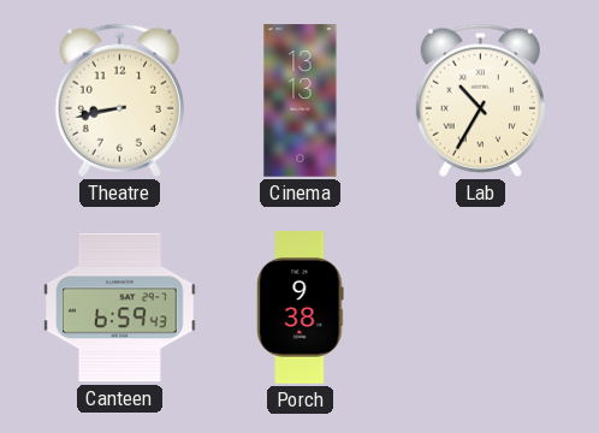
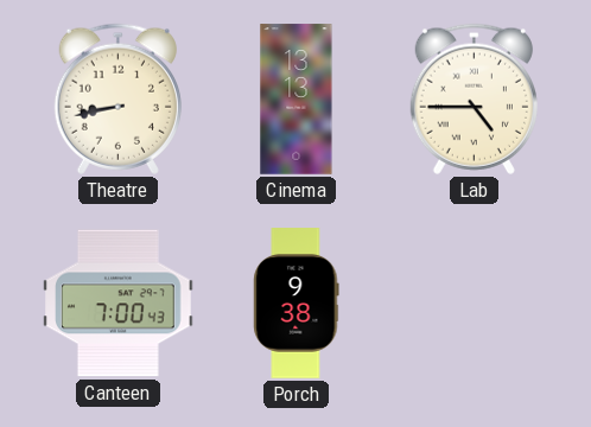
Lab: 10:35 -> 4:45
Canteen: 6:59 -> 7:00
